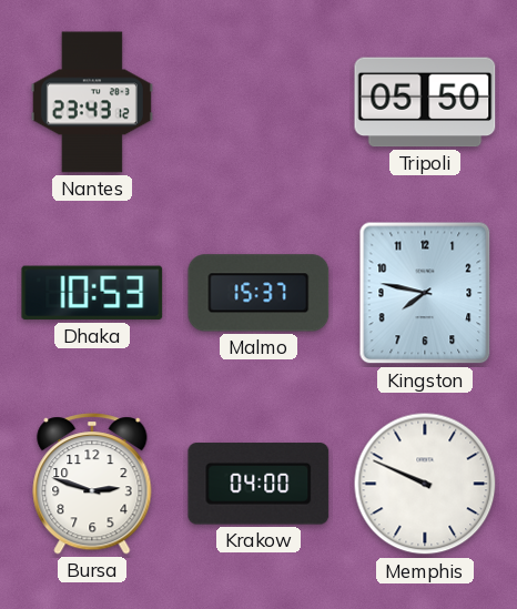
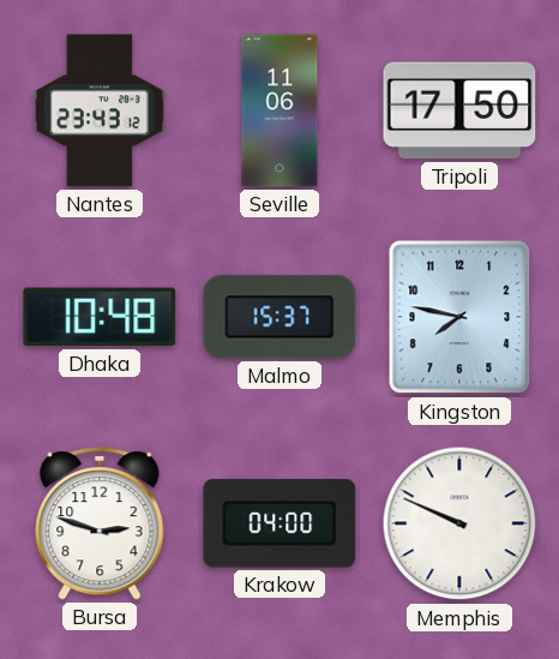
Seville: none -> 11:06
Tripoli: 05:50 -> 17:50
Dhaka: 10:53 -> 10:48
